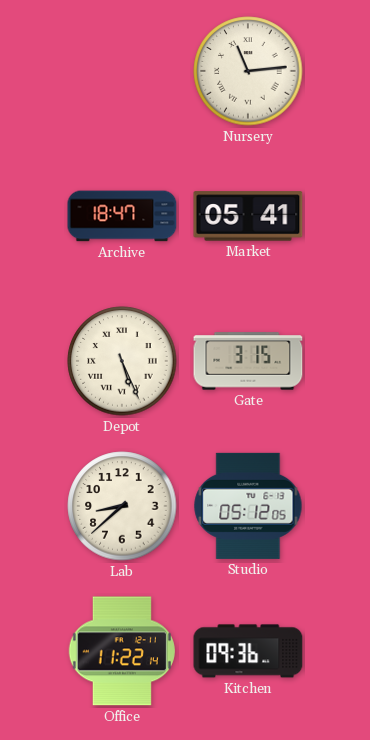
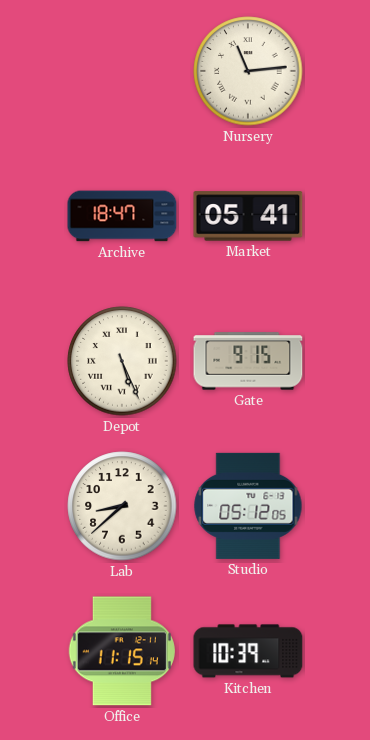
Gate: 3:15 -> 9:15
Office: 11:22 -> 11:15
Kitchen: 09:36 -> 10:39
